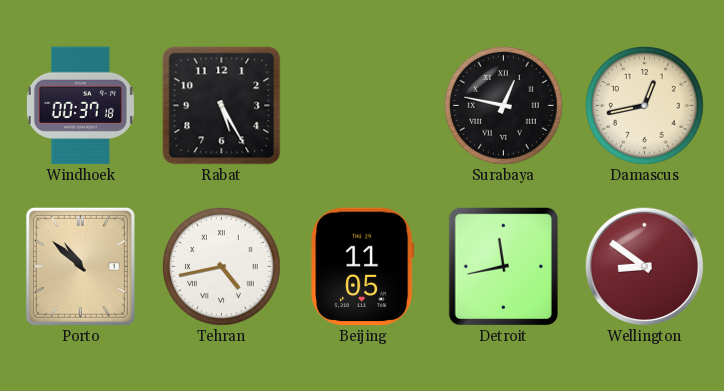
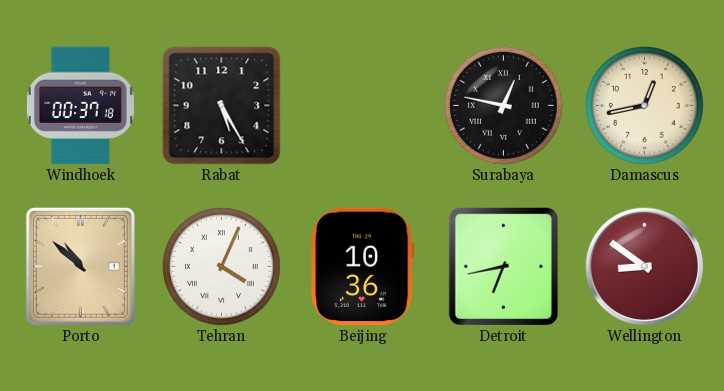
Tehran: 4:43 -> 4:04
Beijing: 11:05 -> 10:36
Detroit: 11:43 -> 6:43
